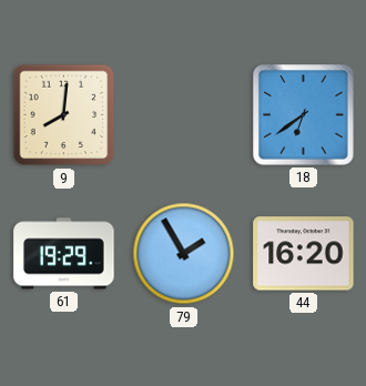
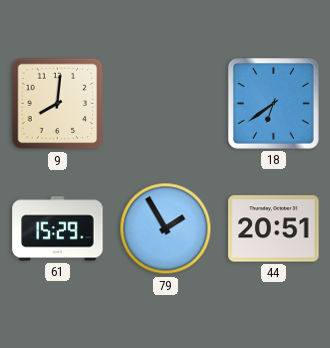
61: 19:29 -> 15:29
44: 16:20 -> 20:51
